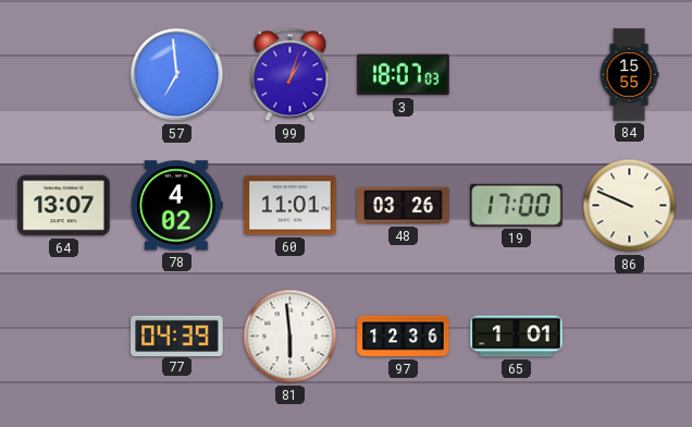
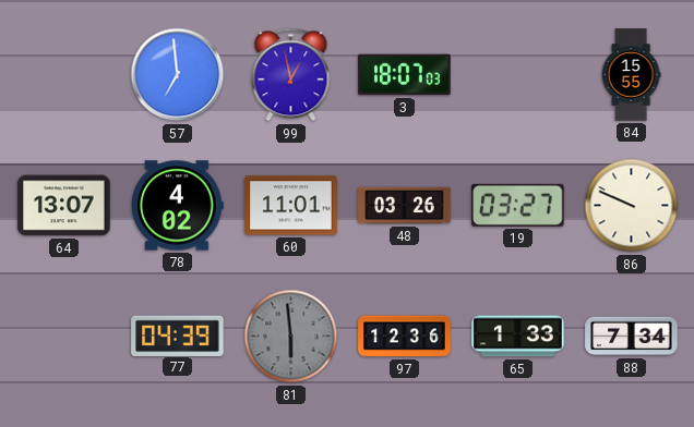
99: 1:03 -> 12:58
19: 17:00 -> 03:27
81 dial: white -> grey
65: 1:01 -> 1:33
88: none -> 7:34
